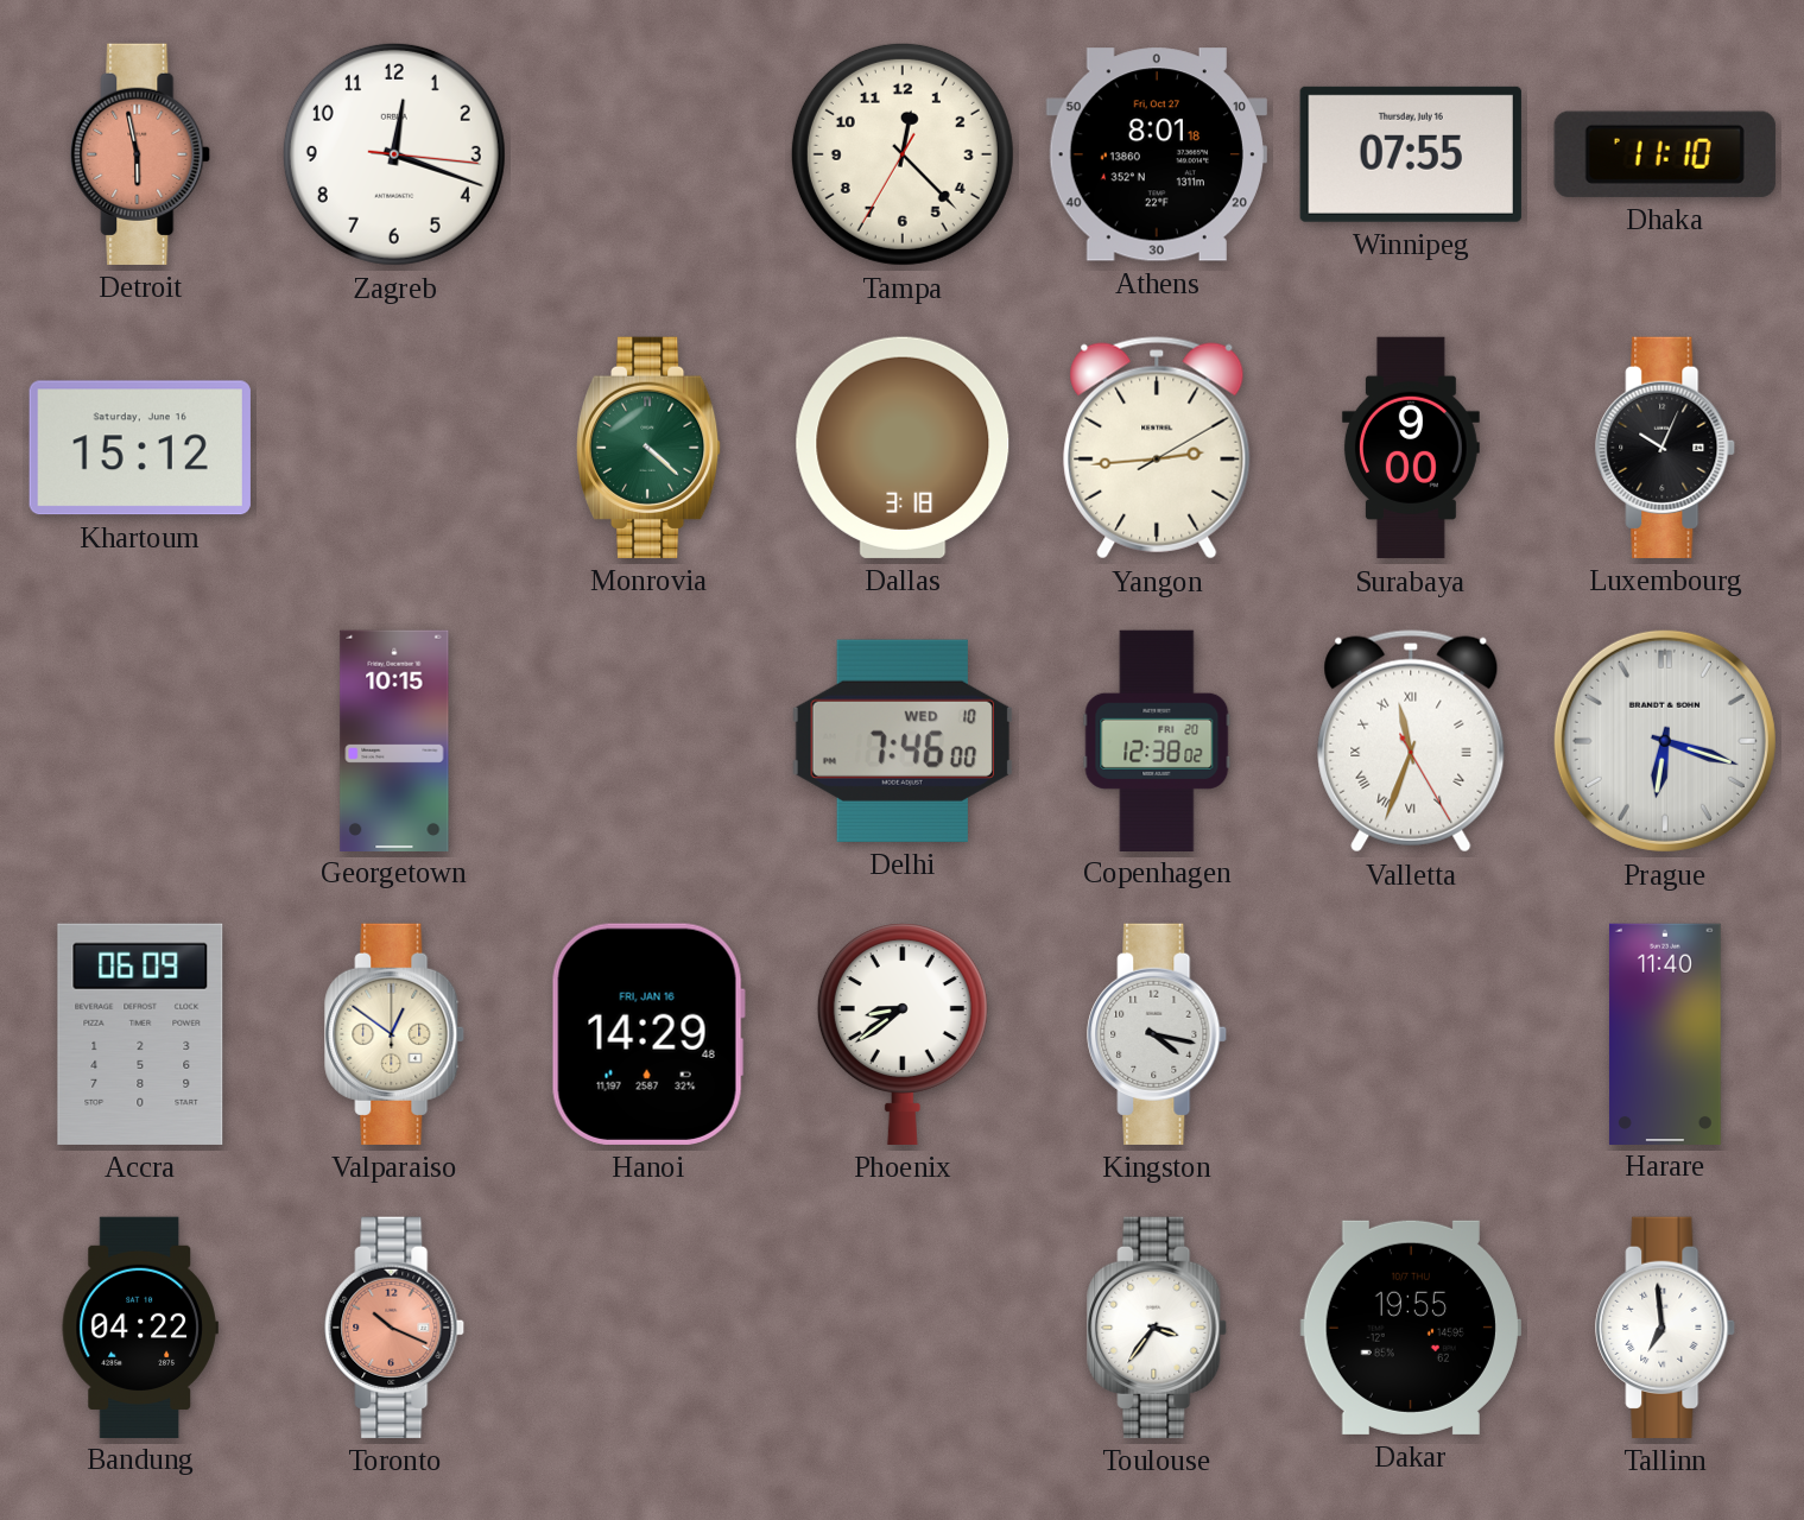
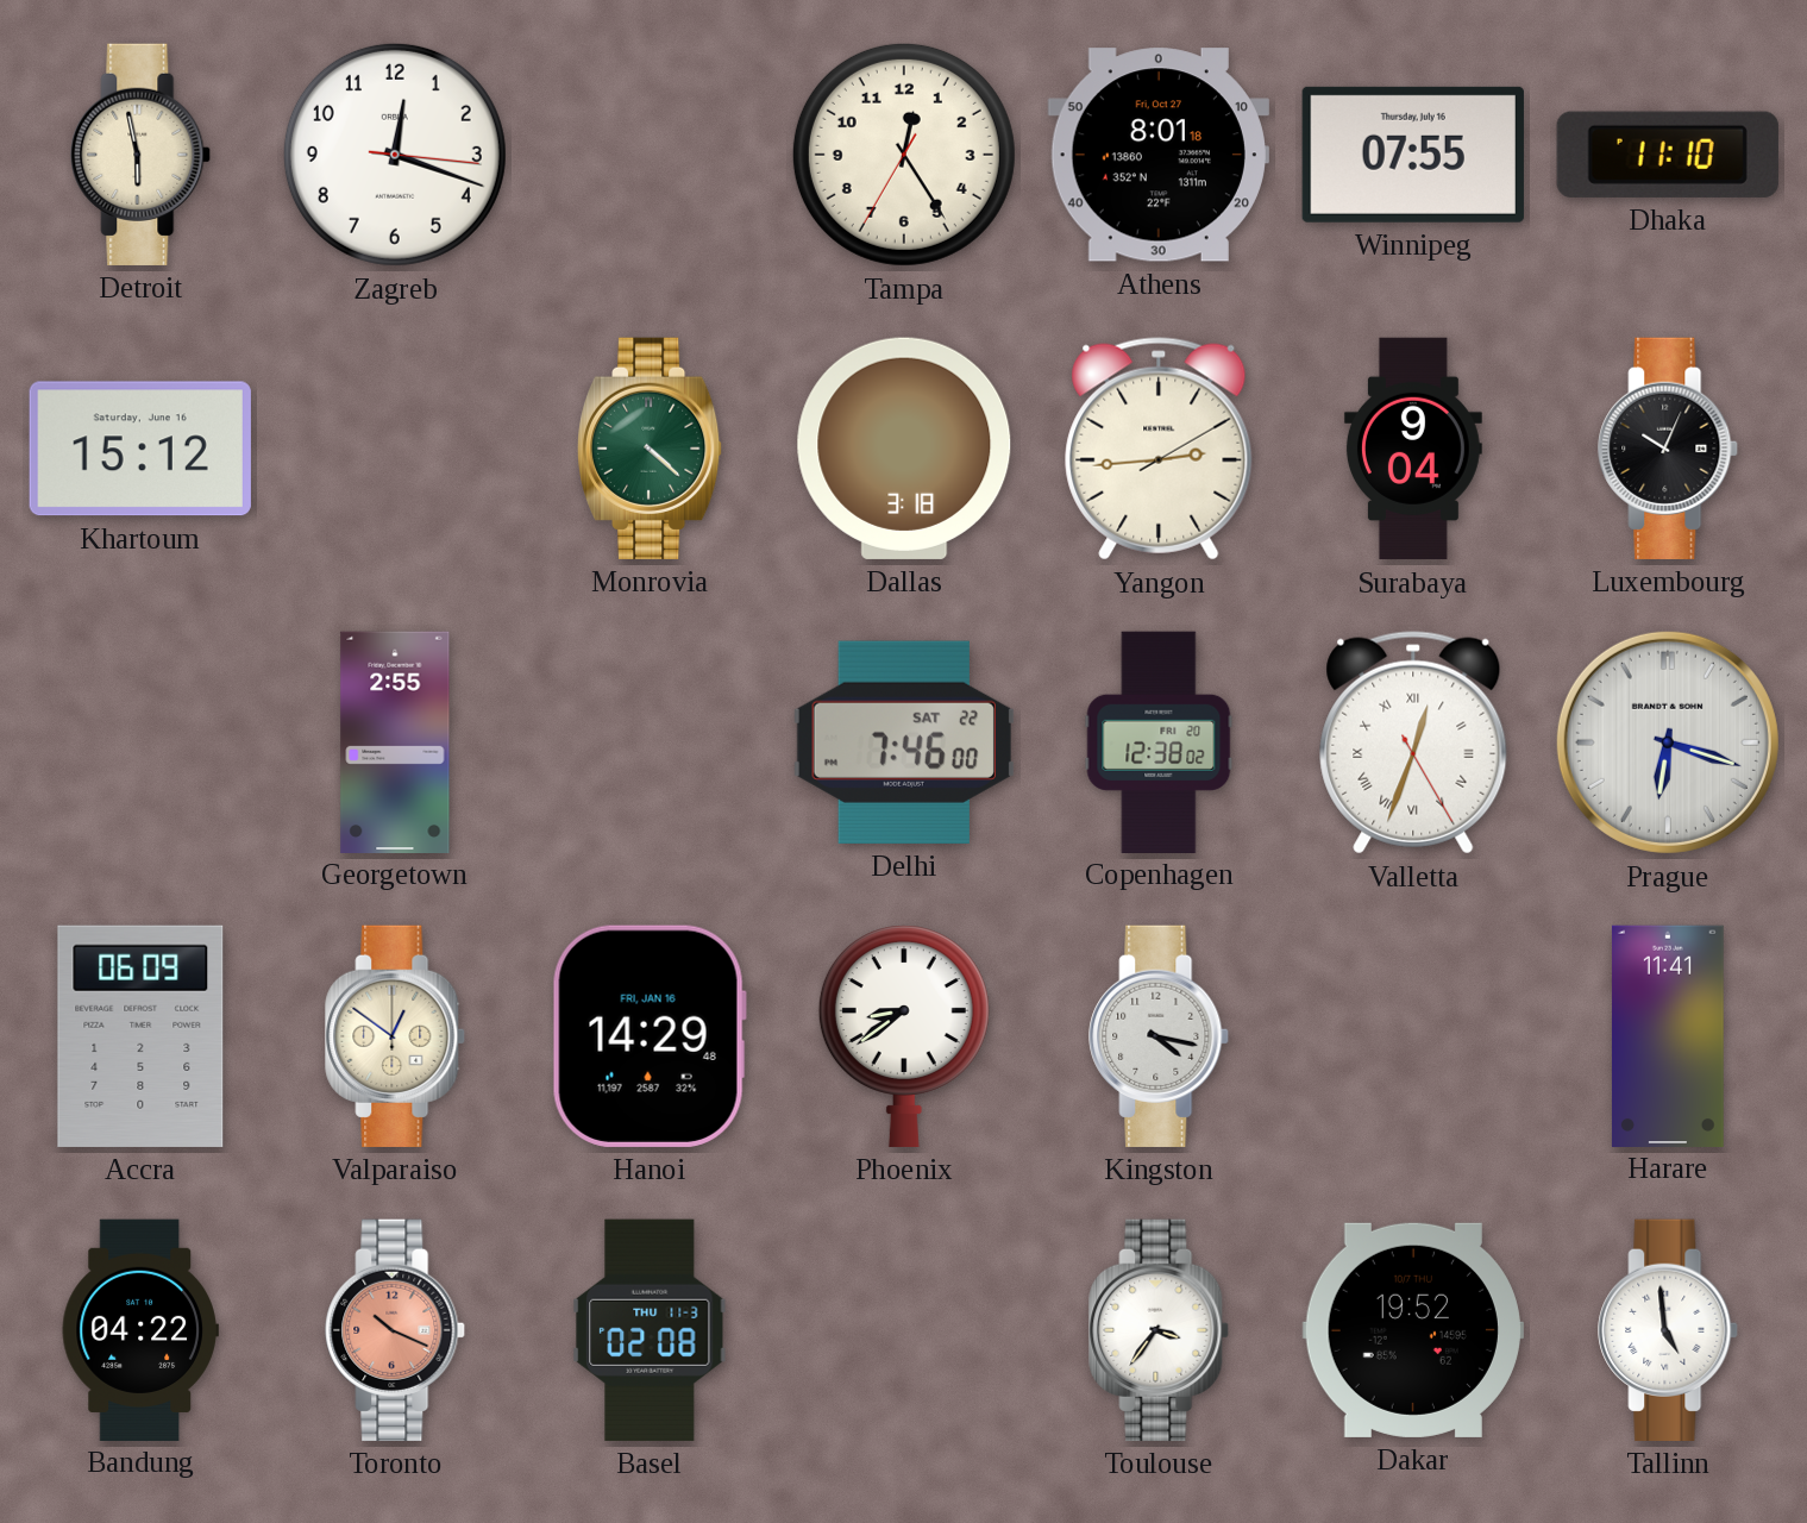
Detroit dial: salmon -> cream
Tampa: 12:22 -> 12:24
Surabaya: 9:00 -> 9:04
Georgetown: 10:15 -> 2:55
Delhi date: WED 10 -> SAT 22
Valletta: 11:33 -> 12:33
Harare: 11:40 -> 11:41
Basel: none -> 02:08
Dakar: 19:55 -> 19:52
Tallinn: 6:59 -> 4:59
